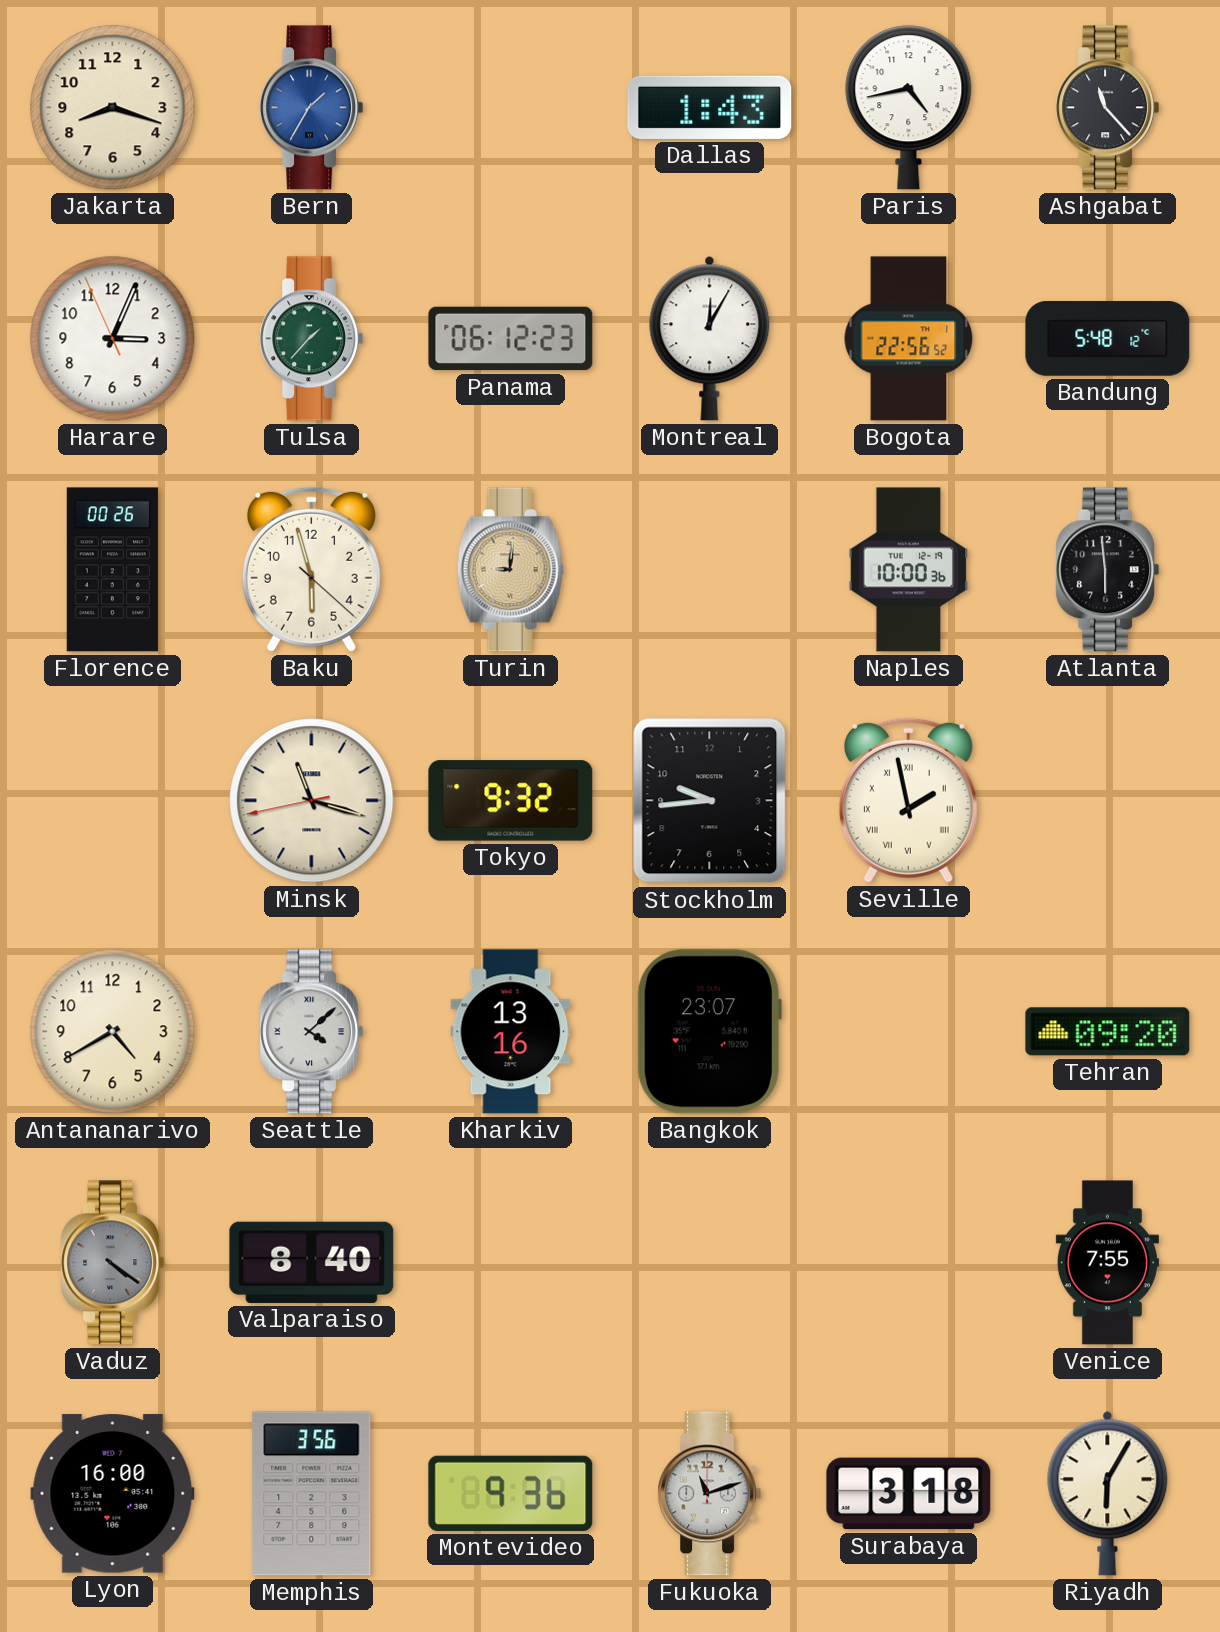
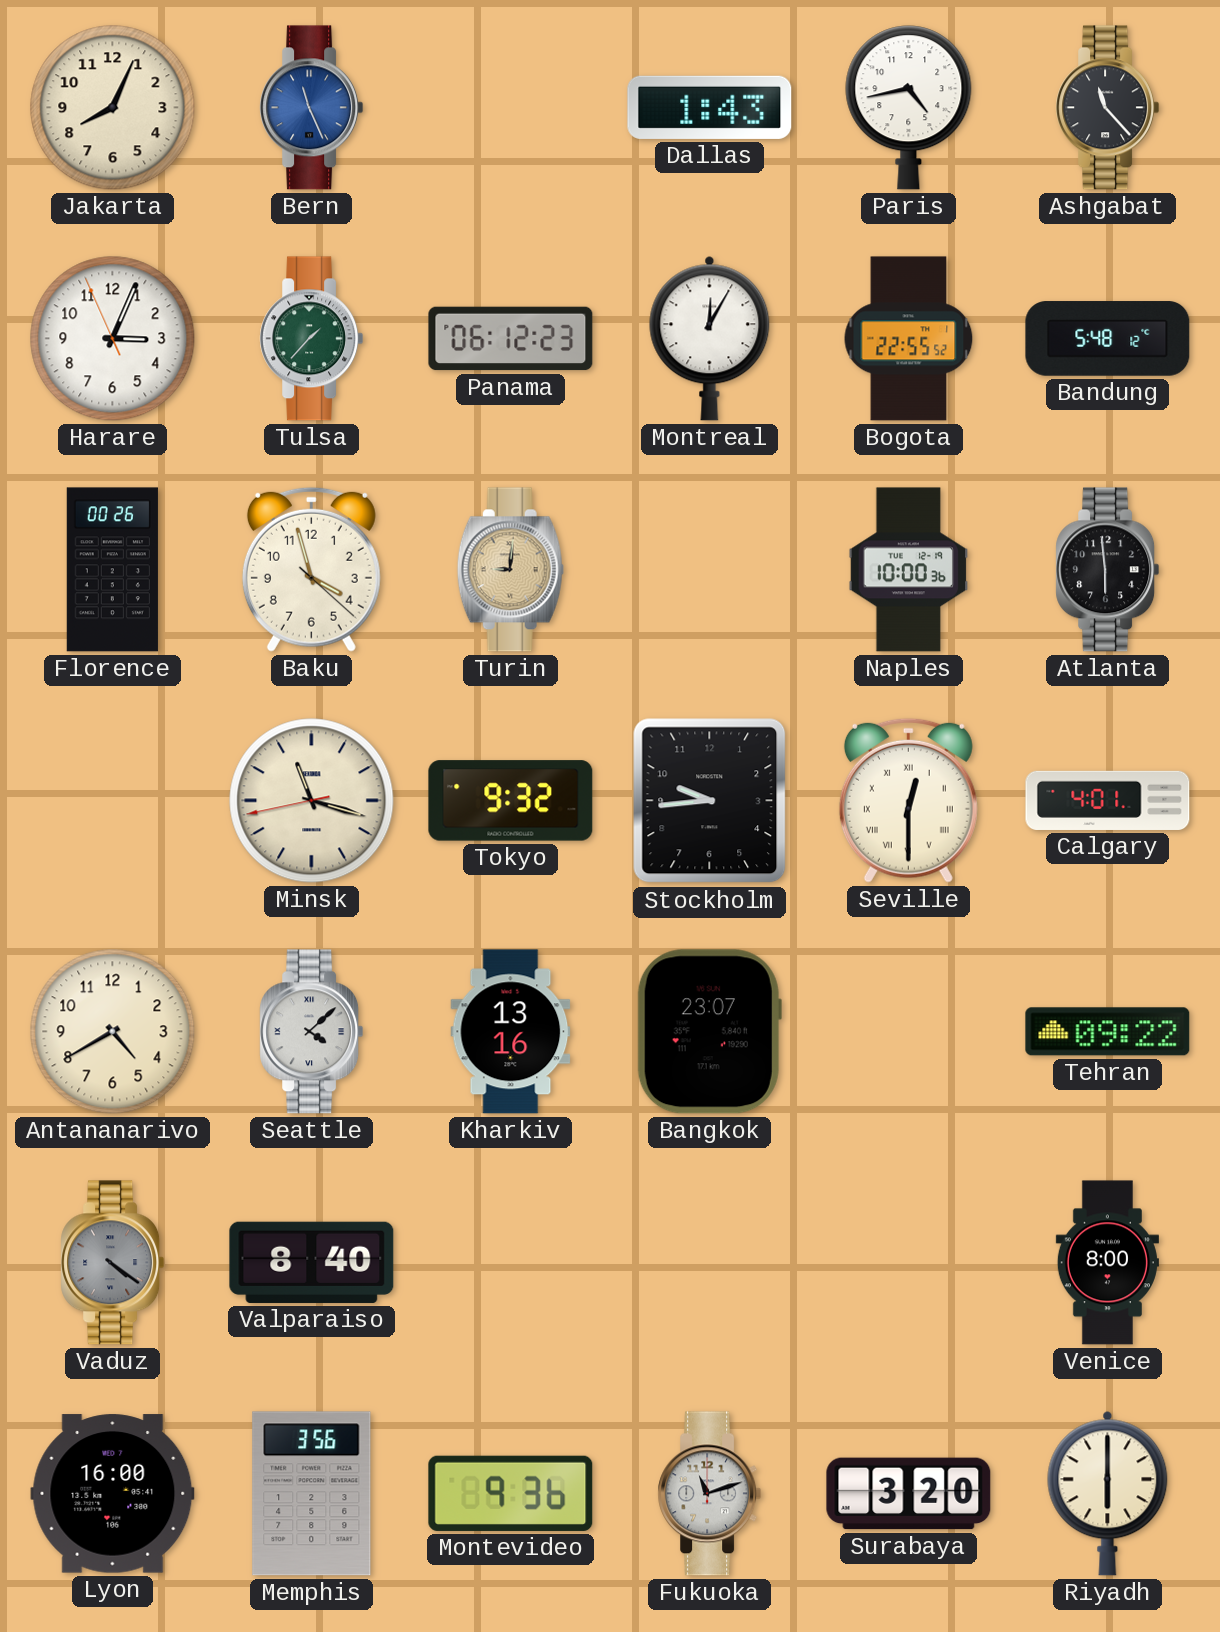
Jakarta: 8:18 -> 8:04
Bern: 1:35 -> 11:26
Bogota: 22:56 -> 22:55
Baku: 5:57 -> 3:57
Seville: 1:58 -> 12:30
Calgary: none -> 4:01
Tehran: 09:20 -> 09:22
Venice: 7:55 -> 8:00
Surabaya: 3:18 -> 3:20
Riyadh: 6:05 -> 6:00
